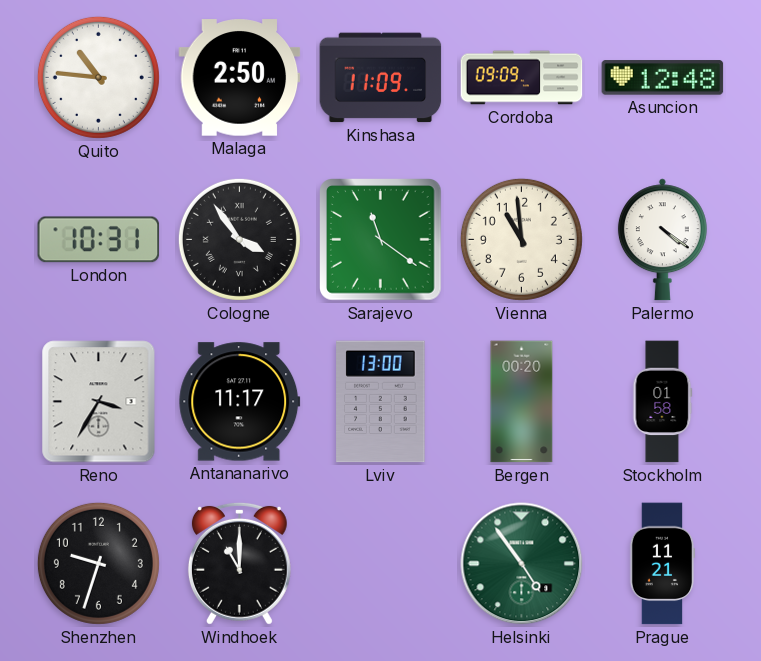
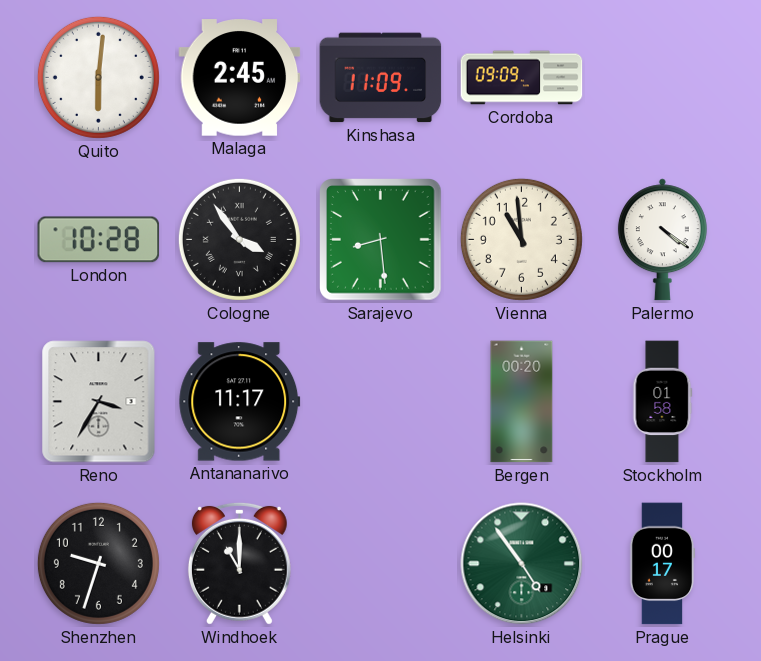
Quito: 10:46 -> 6:01
Malaga: 2:50 -> 2:45
Asuncion: 12:48 -> none
London: 10:31 -> 10:28
Sarajevo: 11:21 -> 8:29
Lviv: 13:00 -> none
Prague: 11:21 -> 00:17
